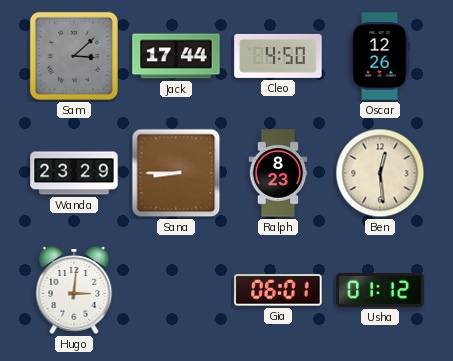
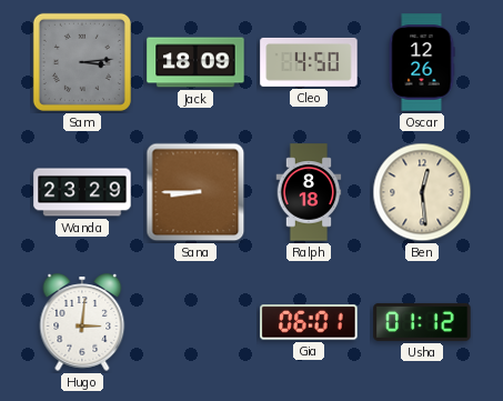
Sam: 3:08 -> 3:14
Jack: 17:44 -> 18:09
Ralph: 8:23 -> 8:18
